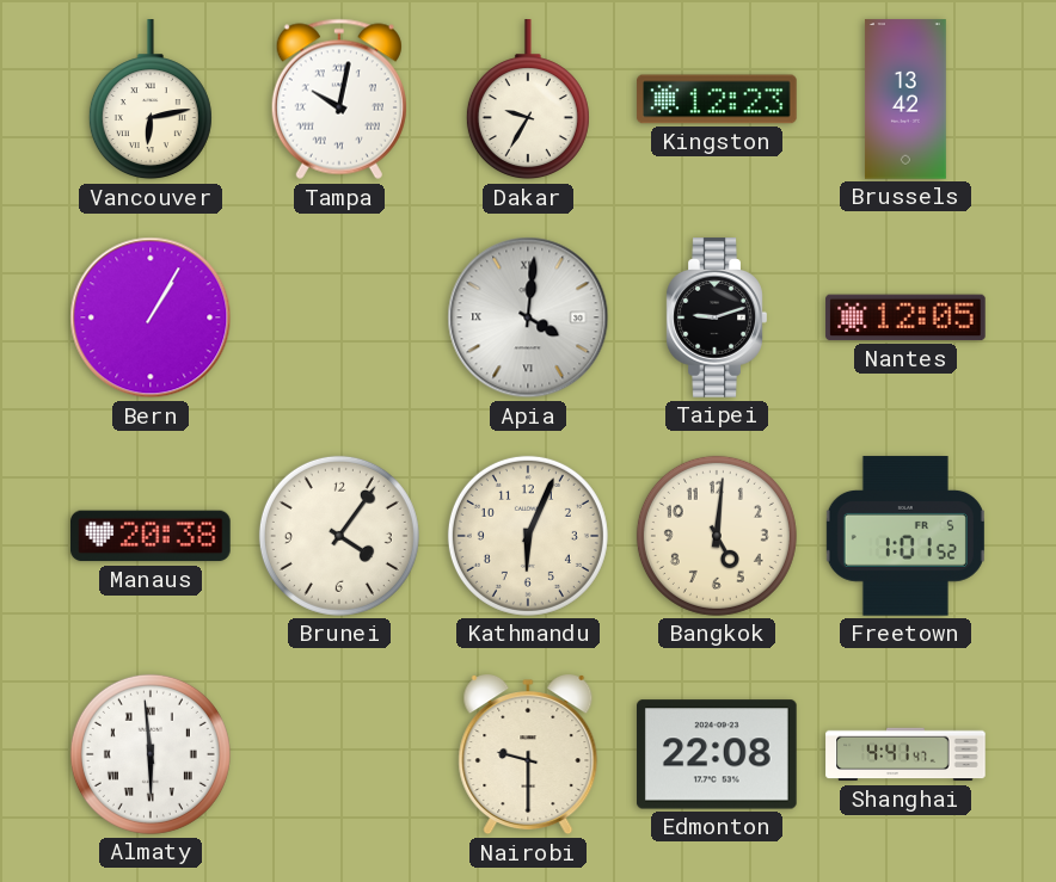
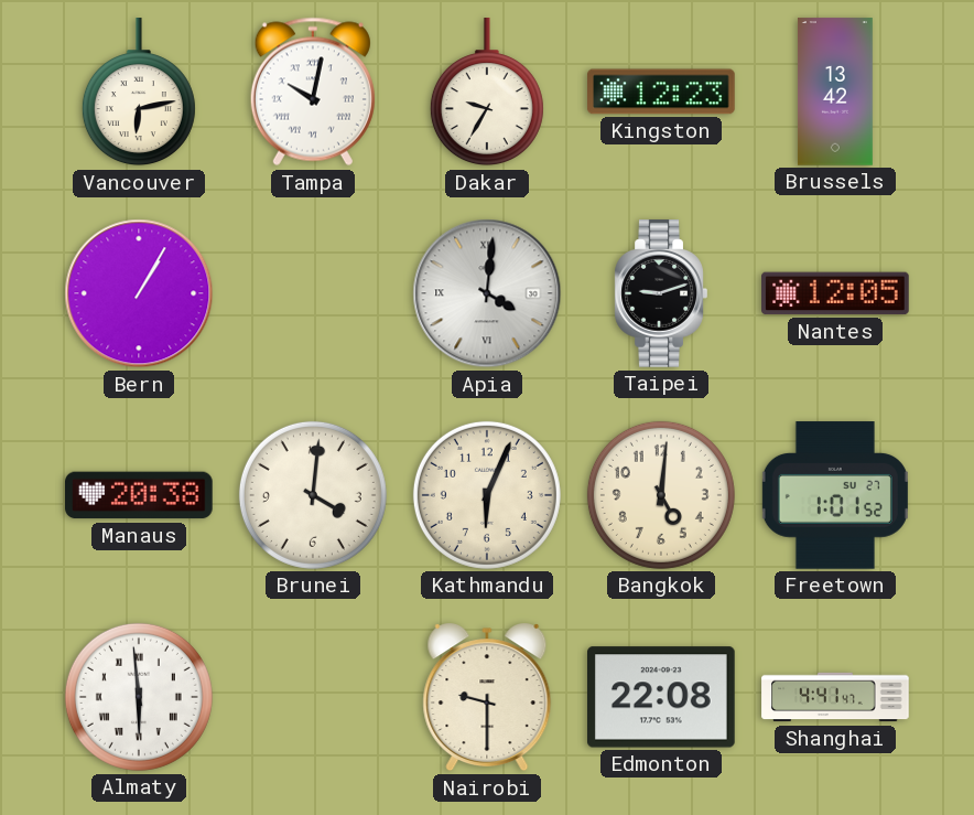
Brunei: 4:06 -> 4:01
Freetown date: FR 5 -> SU 27
